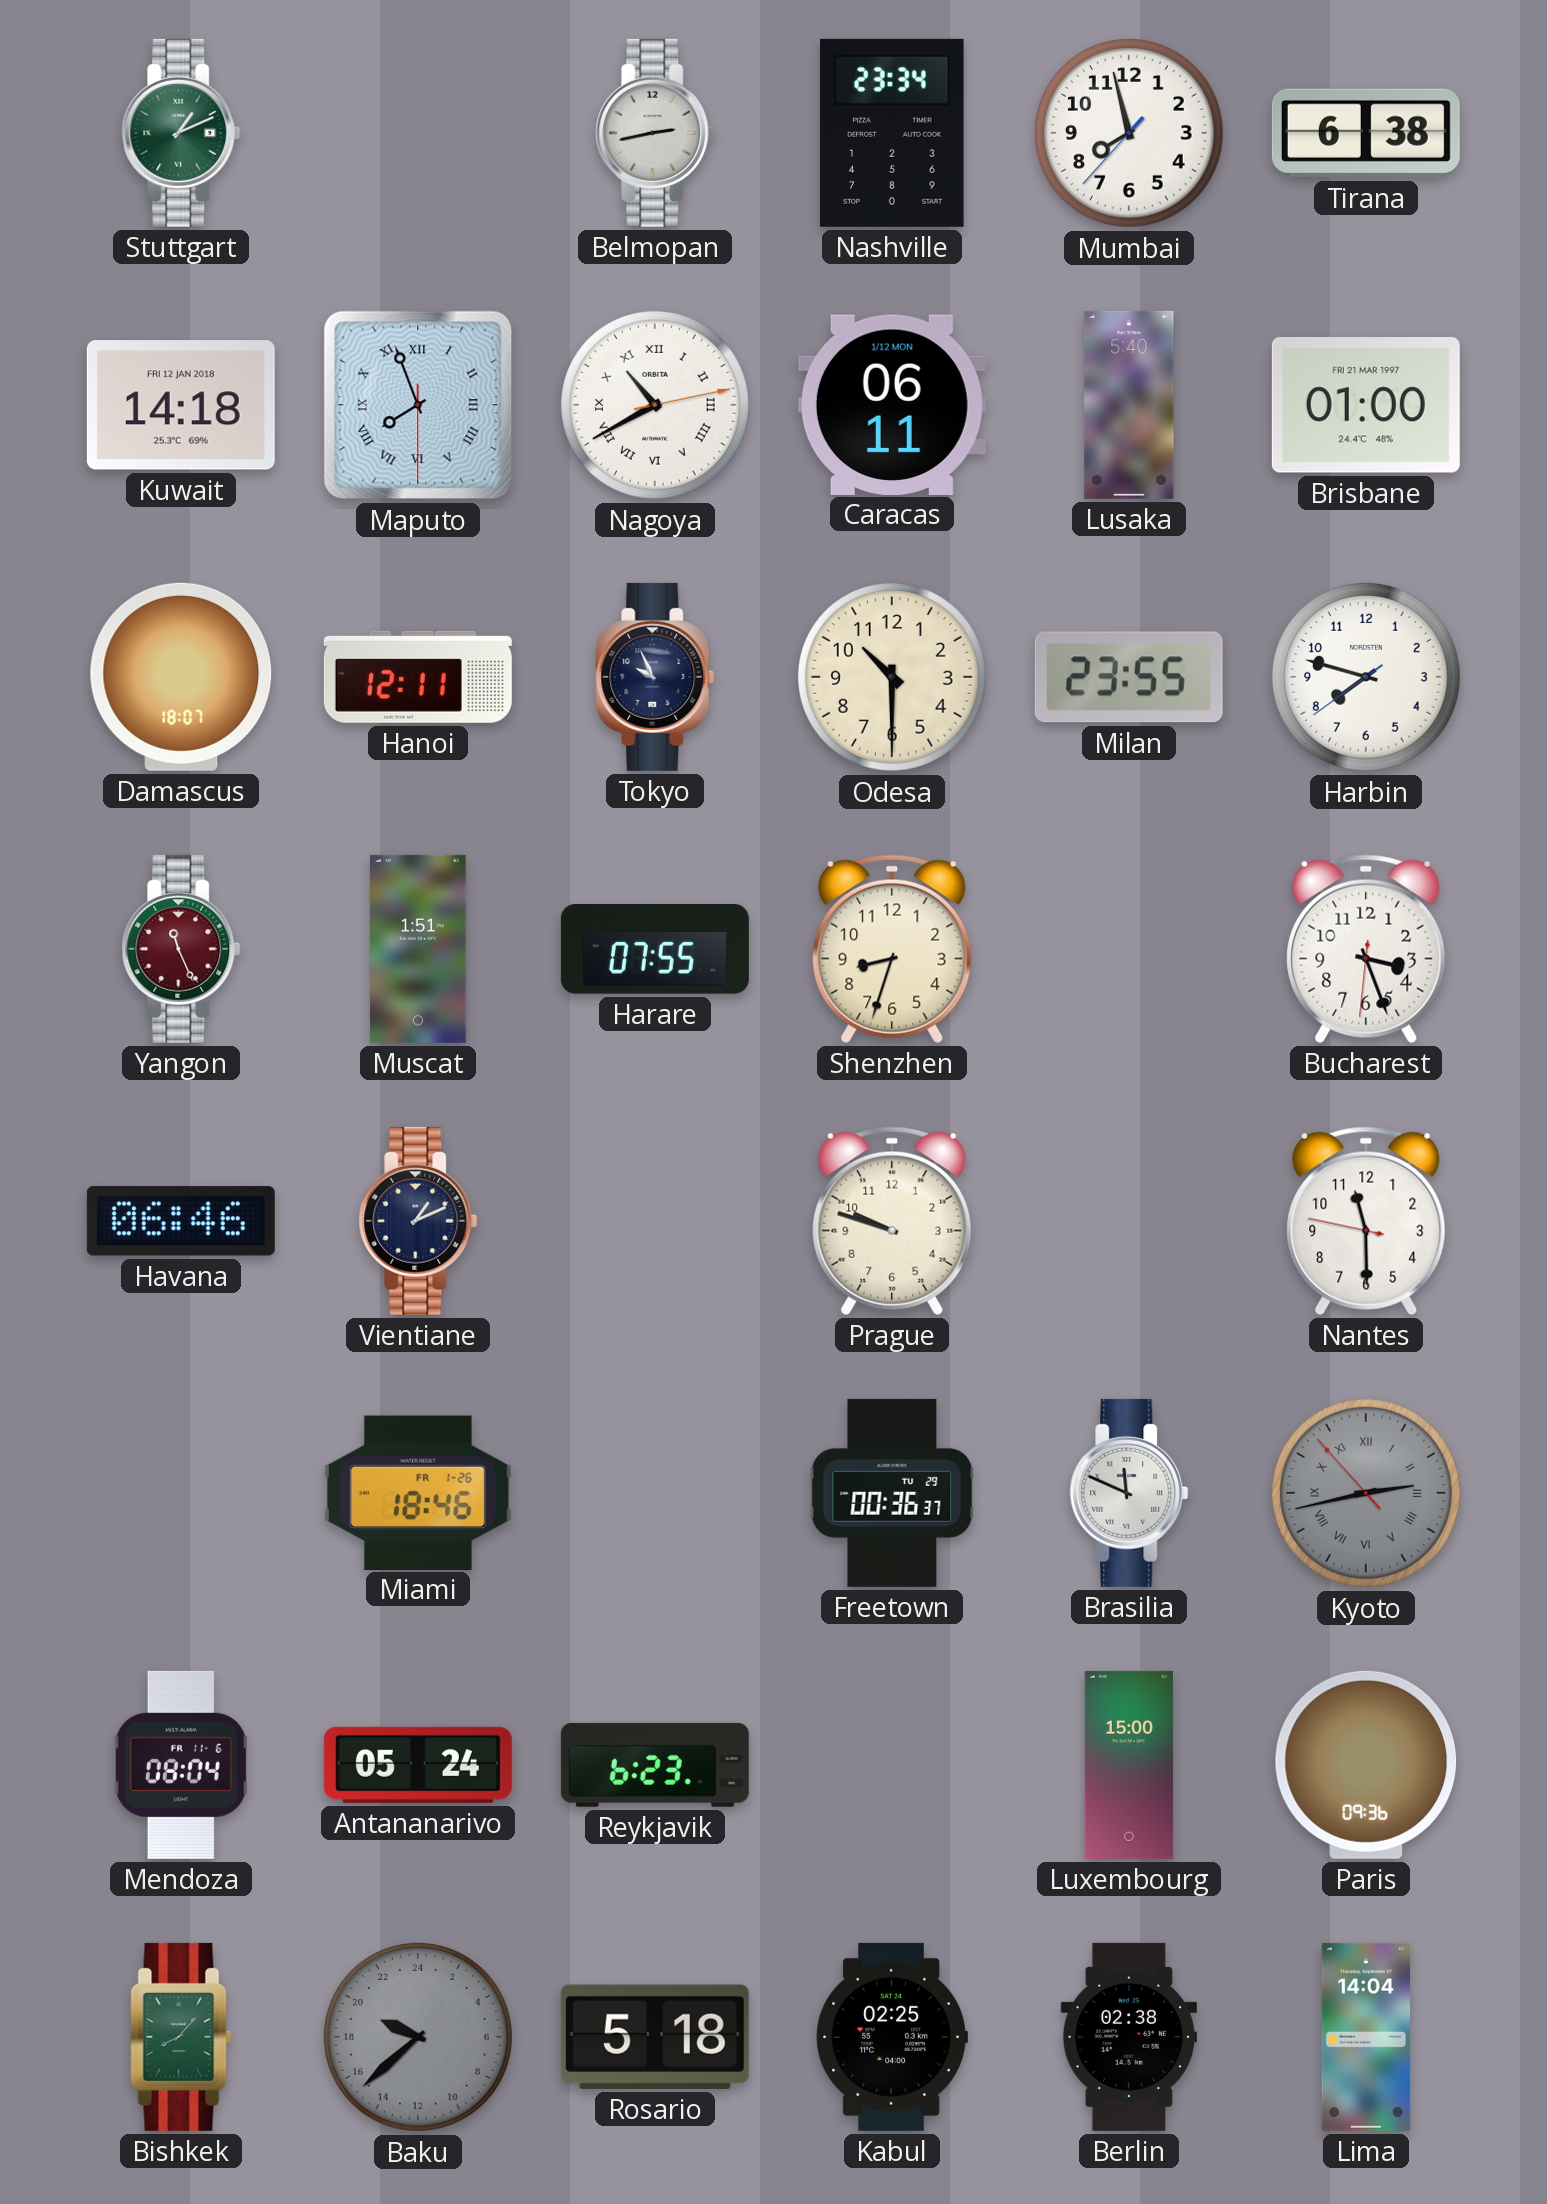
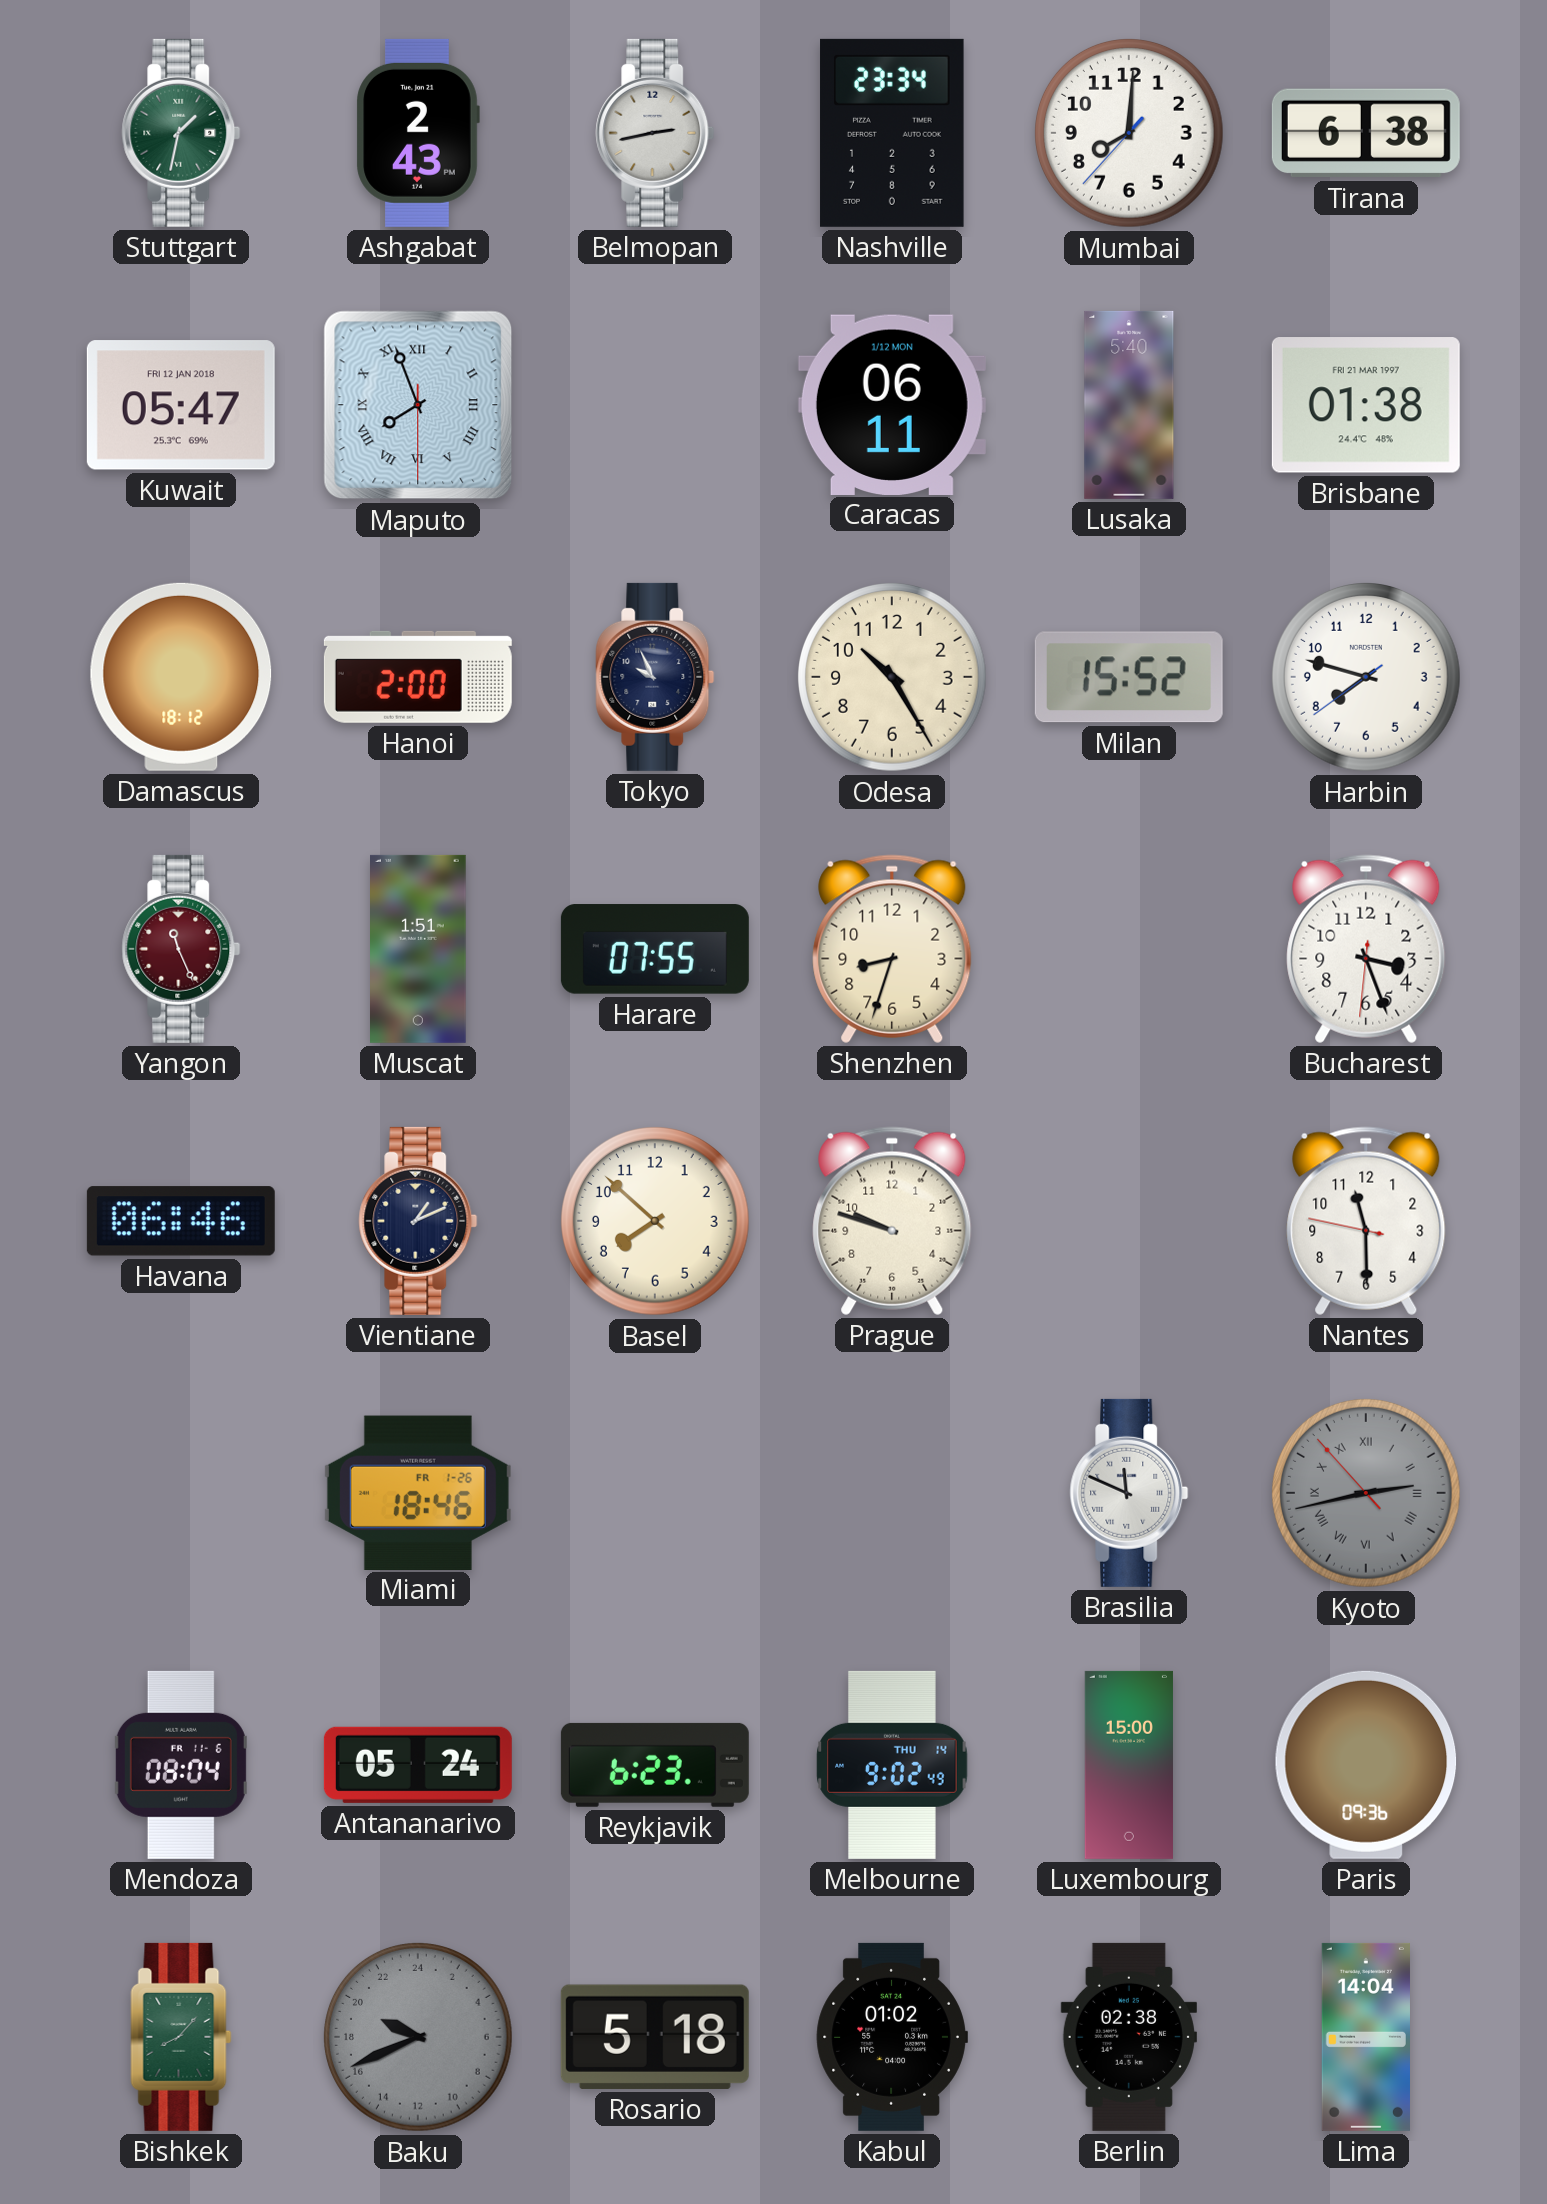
Stuttgart: 1:11 -> 1:32
Ashgabat: none -> 2:43
Mumbai: 7:57 -> 8:00
Kuwait: 14:18 -> 05:47
Nagoya: 10:40 -> none
Brisbane: 01:00 -> 01:38
Damascus: 18:07 -> 18:12
Hanoi: 12:11 -> 2:00
Odesa: 10:30 -> 10:25
Milan: 23:55 -> 15:52
Basel: none -> 7:52
Freetown: 00:36 -> none
Melbourne: none -> 9:02
Baku: 19:38 -> 19:41
Kabul: 02:25 -> 01:02
